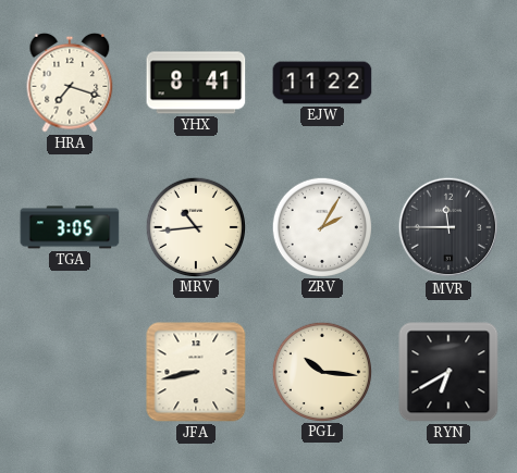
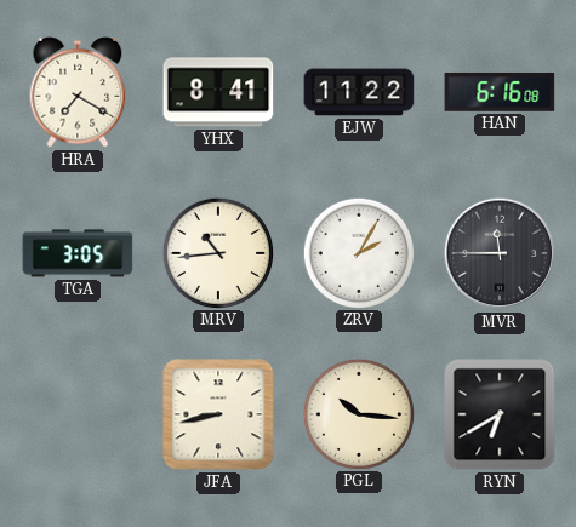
HRA: 7:18 -> 7:20
HAN: none -> 6:16
